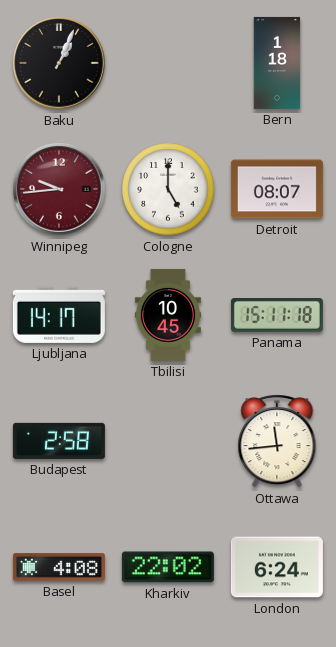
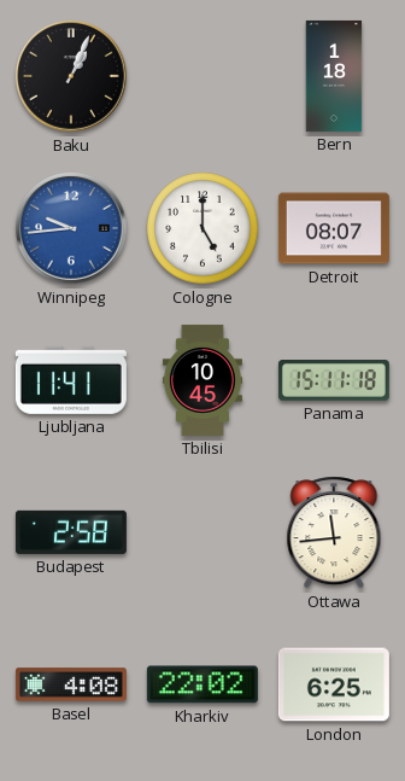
Winnipeg dial: burgundy -> blue
Ljubljana: 14:17 -> 11:41
London: 6:24 -> 6:25
